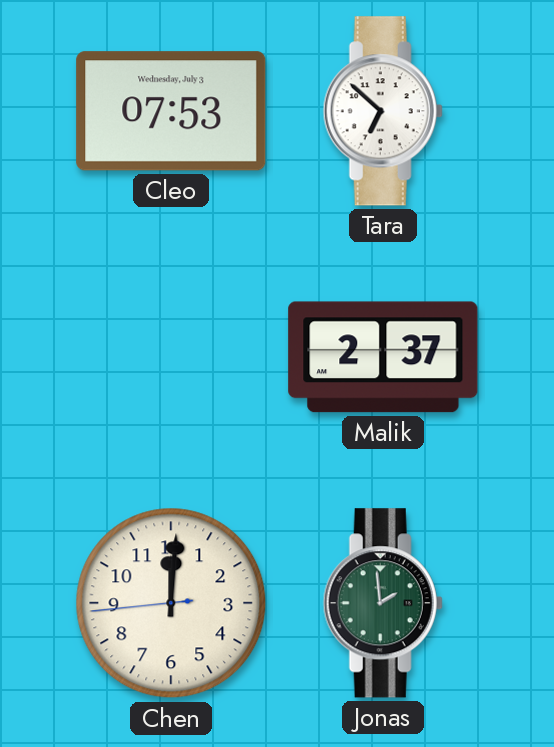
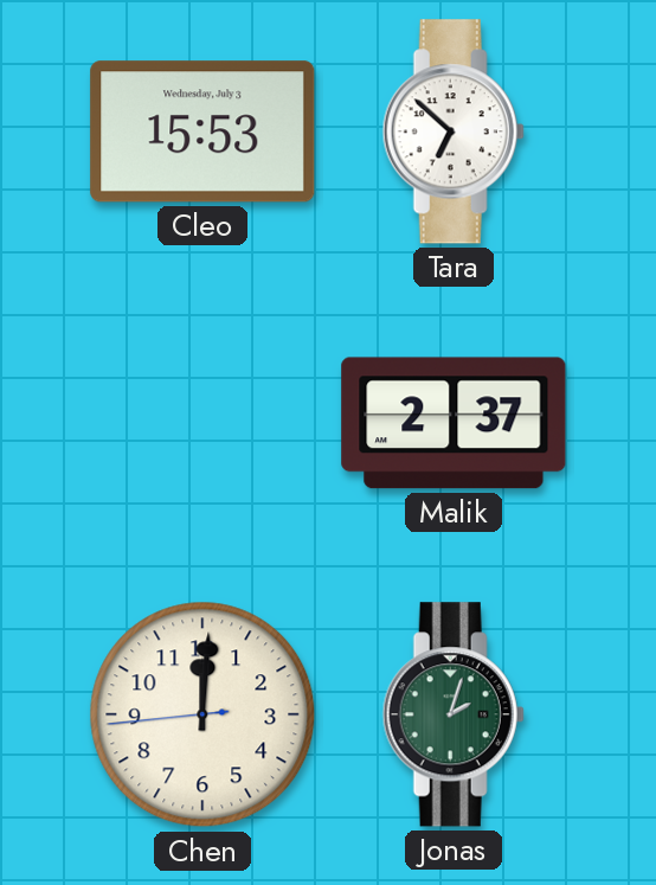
Cleo: 07:53 -> 15:53
Jonas: 1:59 -> 2:03
